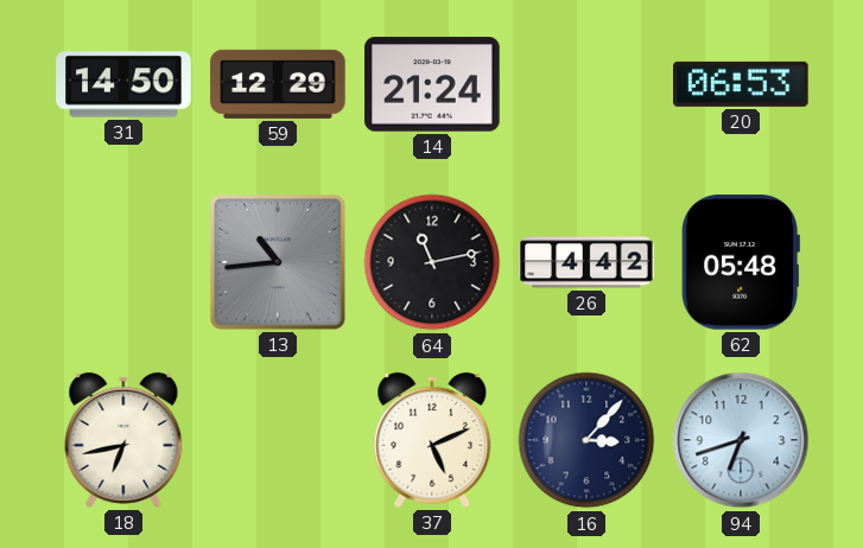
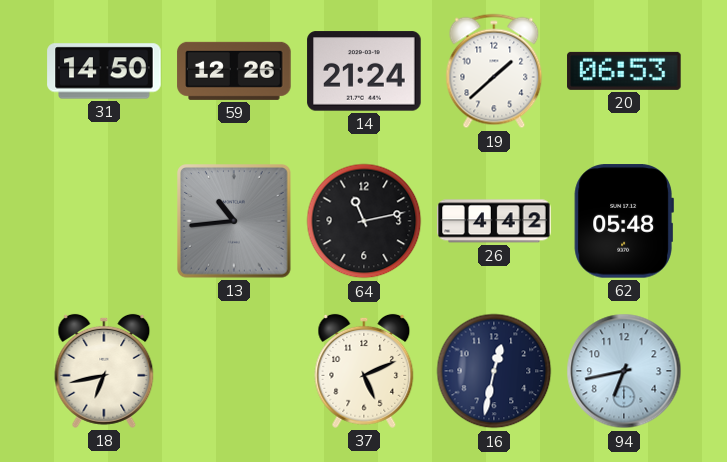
59: 12:29 -> 12:26
19: none -> 1:38
16: 3:07 -> 12:32
94: 6:42 -> 6:43
